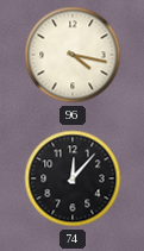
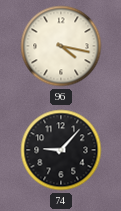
74: 12:07 -> 9:07
